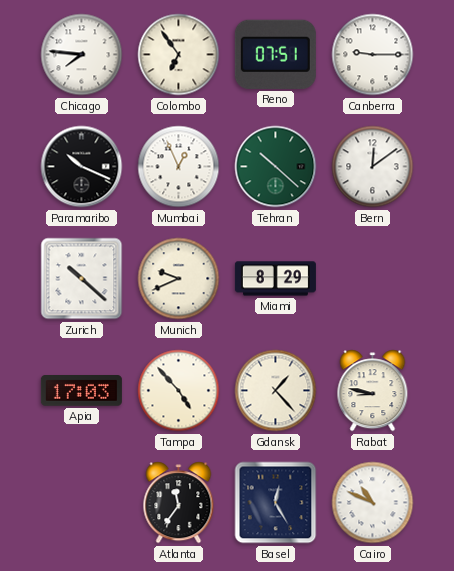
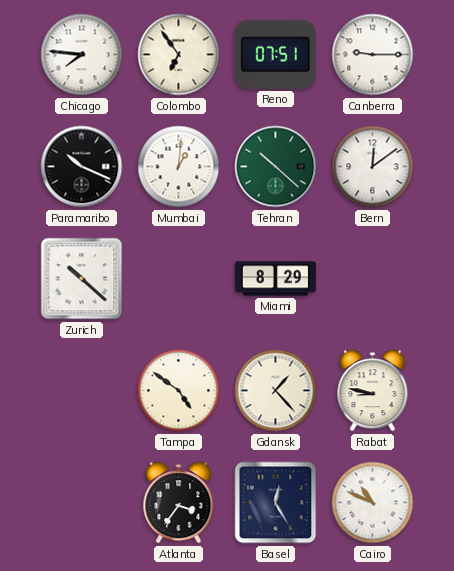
Mumbai: 12:56 -> 1:01
Munich: 9:41 -> none
Apia: 17:03 -> none
Tampa: 4:53 -> 4:51
Atlanta: 11:36 -> 3:36
